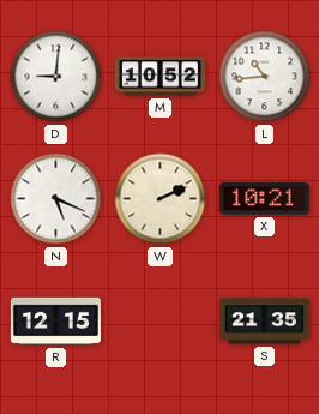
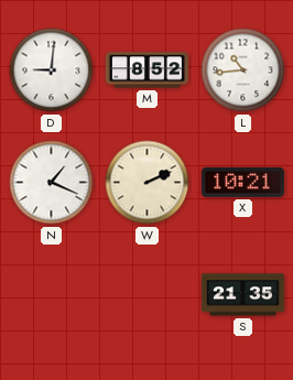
M: 10:52 -> 8:52
N: 5:19 -> 1:19
R: 12:15 -> none
